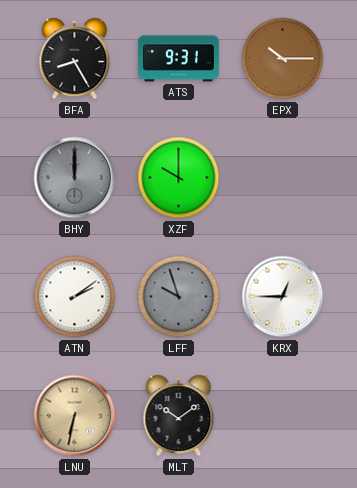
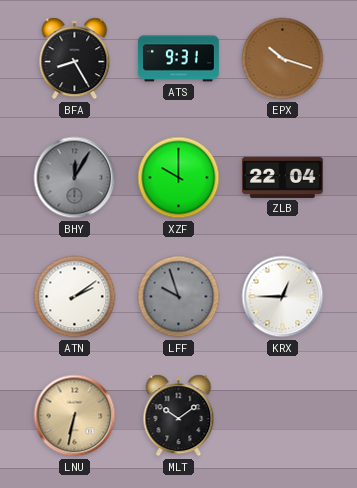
EPX: 10:15 -> 10:18
BHY: 12:00 -> 12:05
ZLB: none -> 22:04
